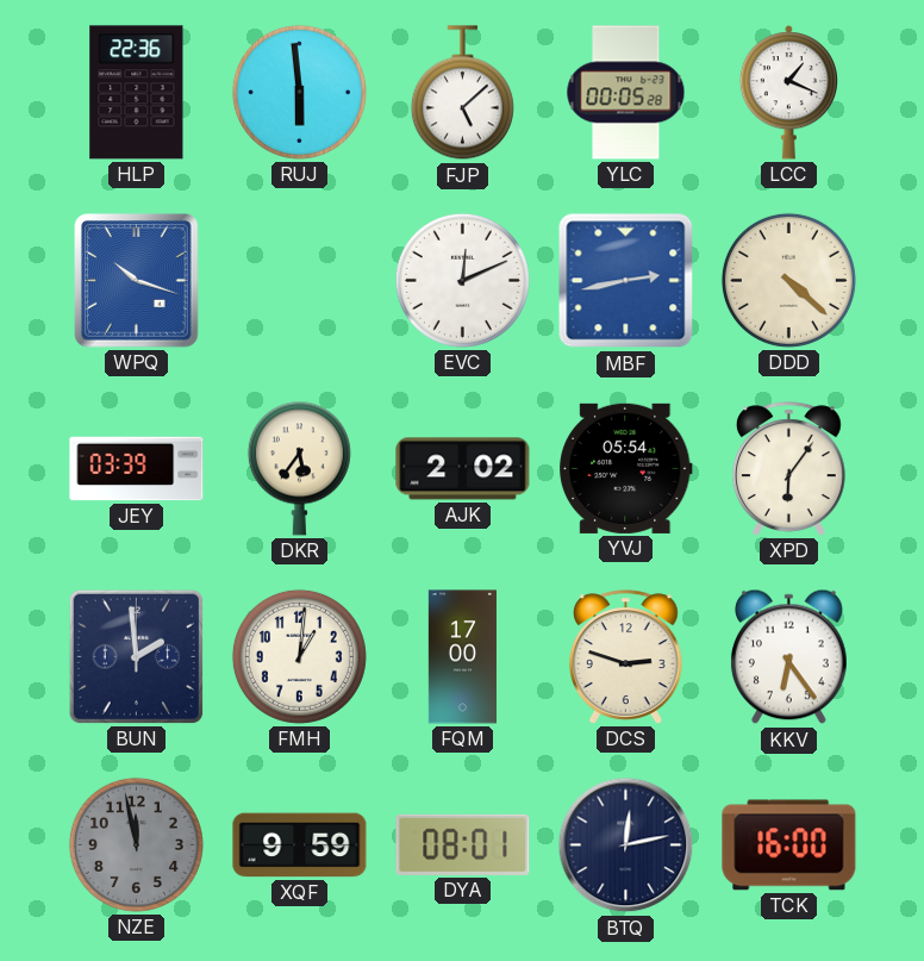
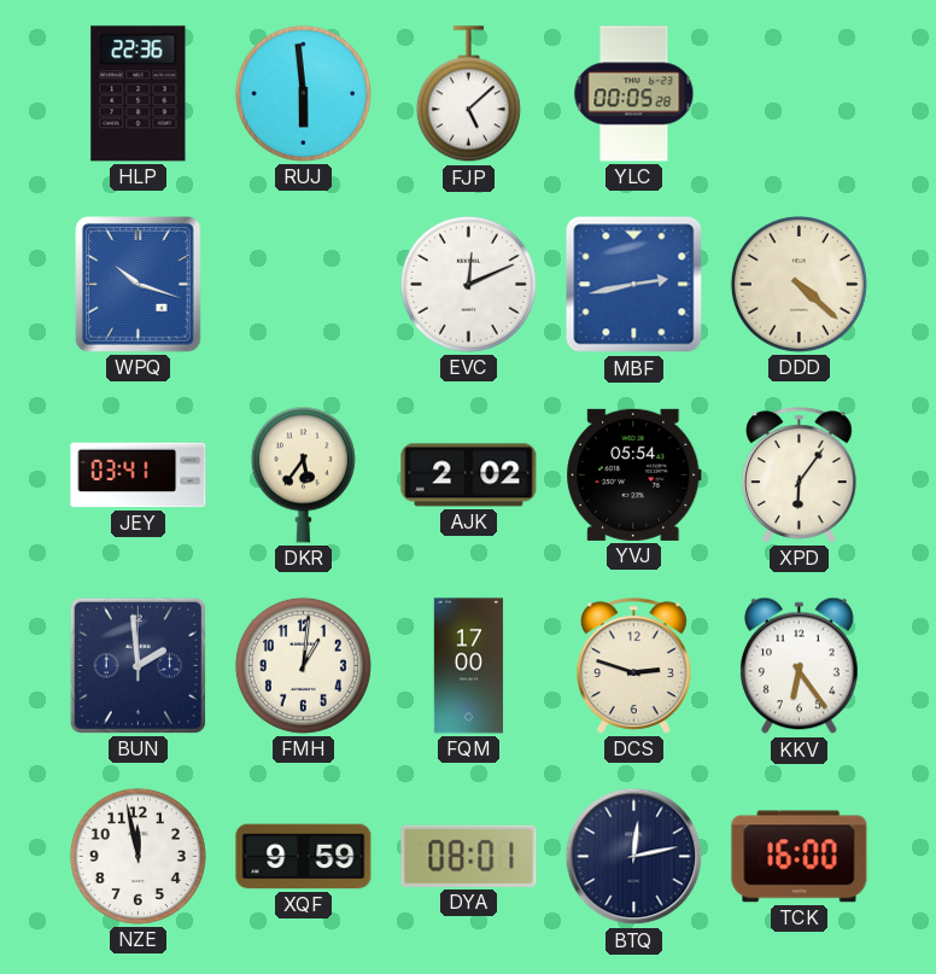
LCC: 1:19 -> none
JEY: 03:39 -> 03:41
NZE dial: grey -> white
